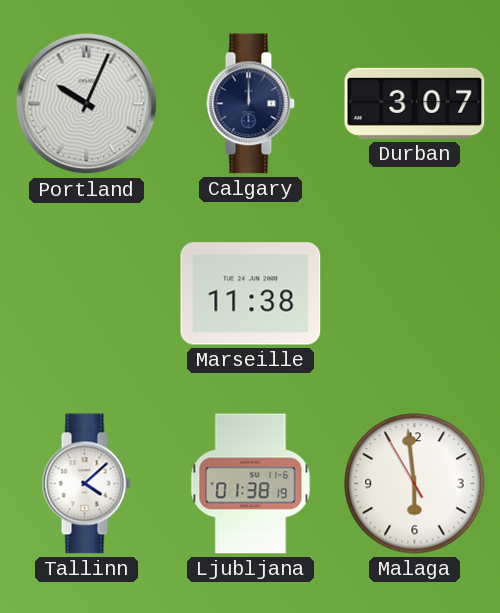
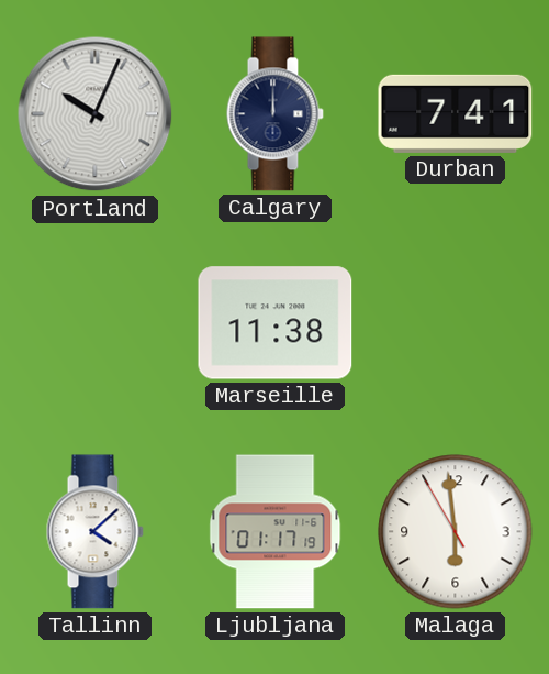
Durban: 3:07 -> 7:41
Ljubljana: 01:38 -> 01:17
